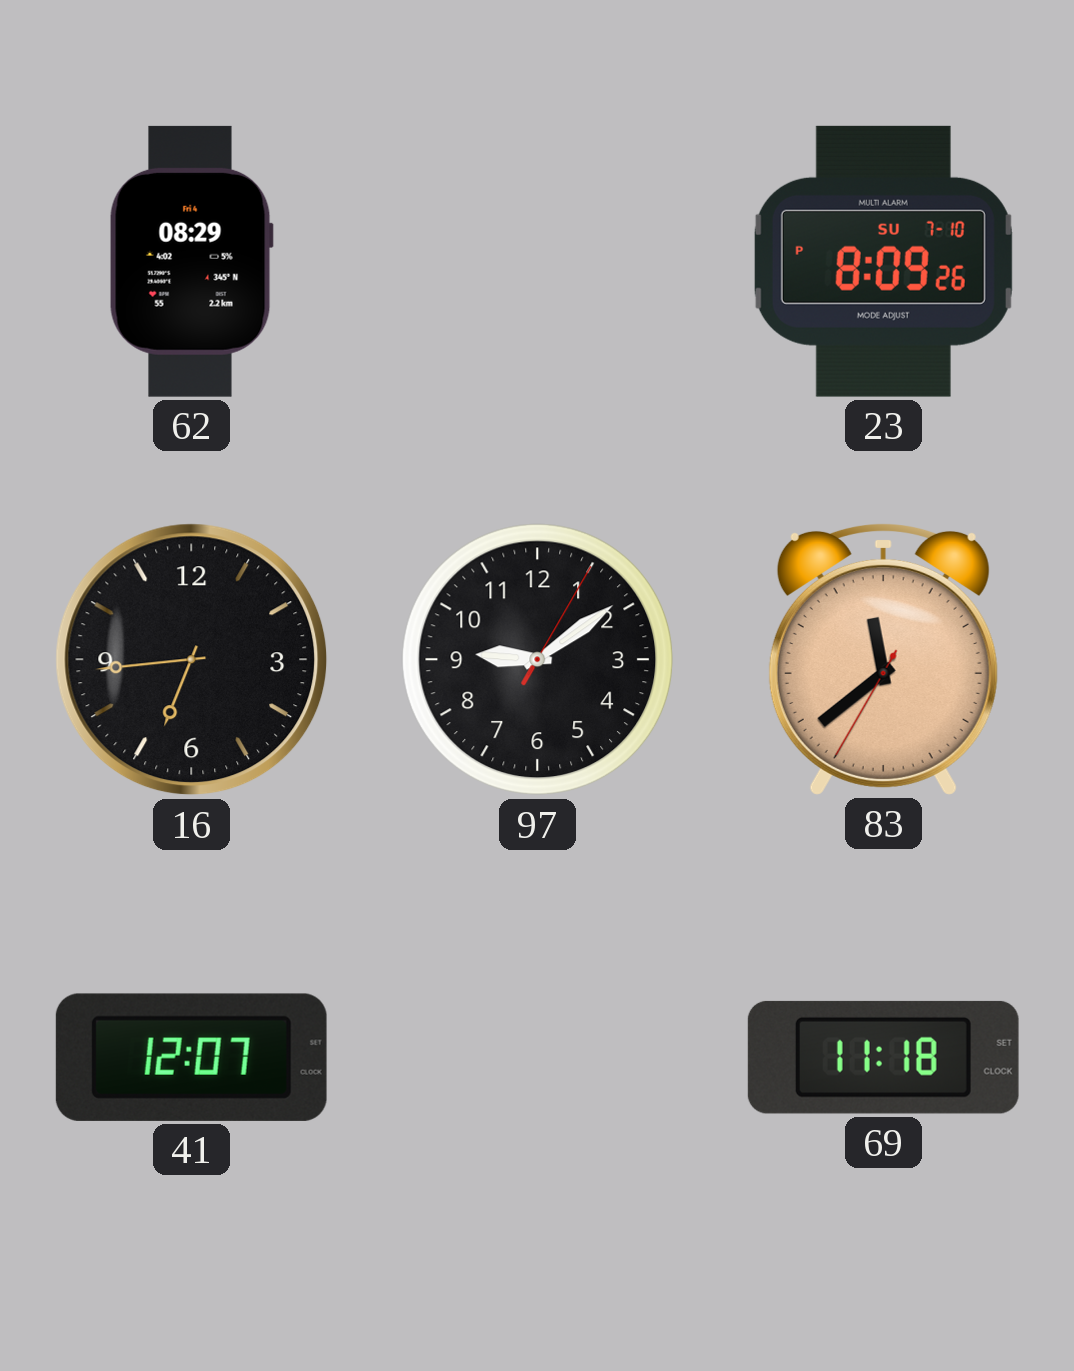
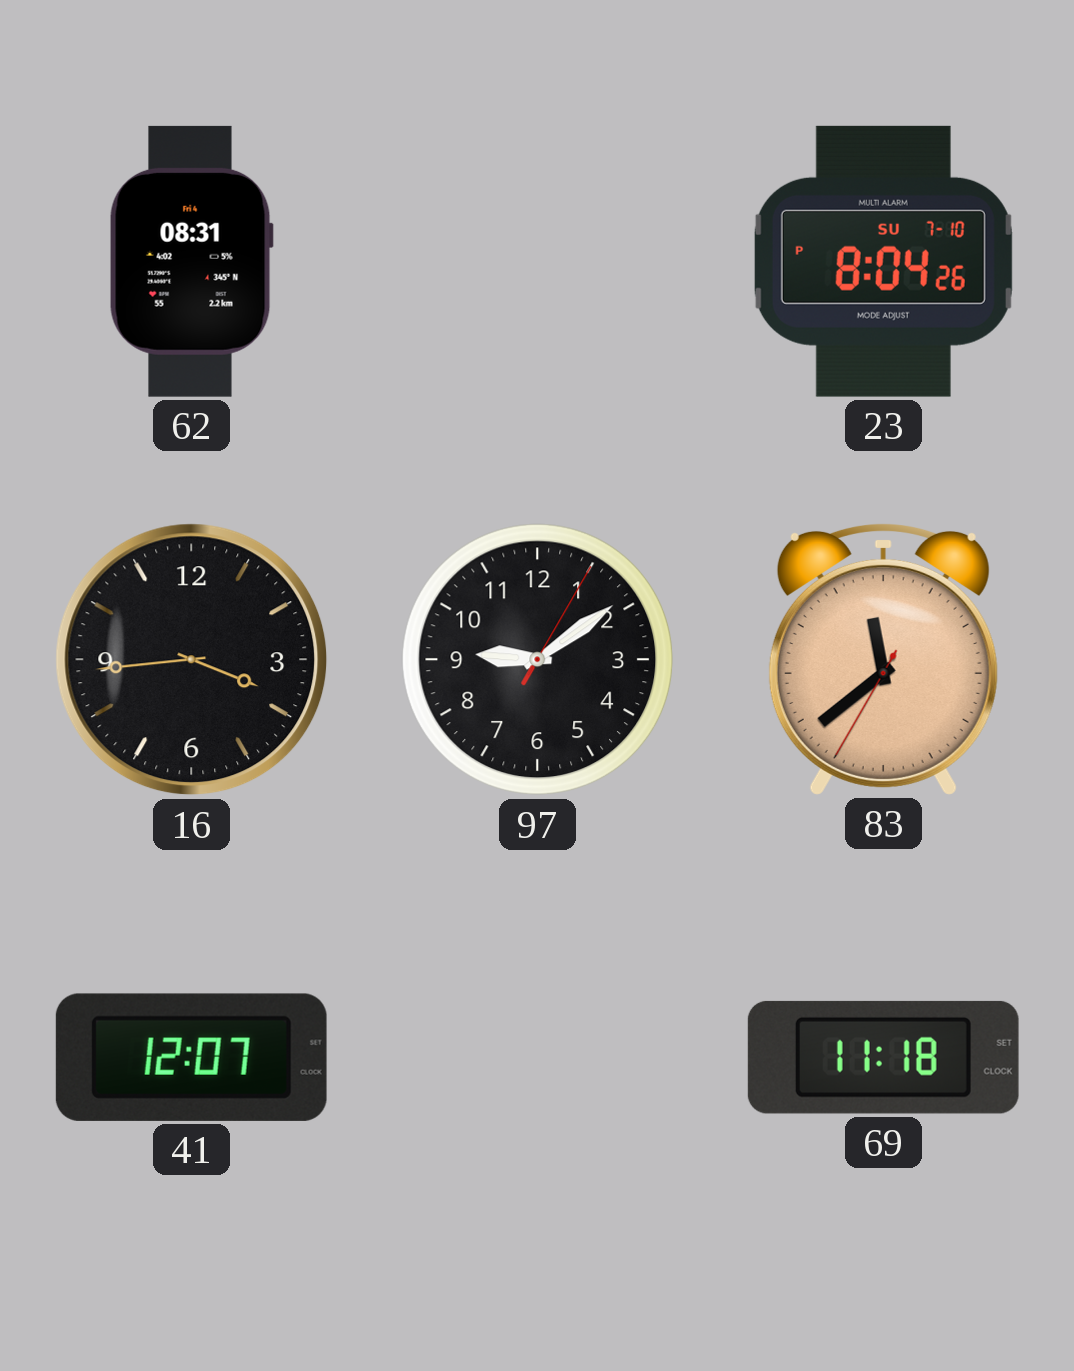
62: 08:29 -> 08:31
23: 8:09 -> 8:04
16: 6:44 -> 3:44
